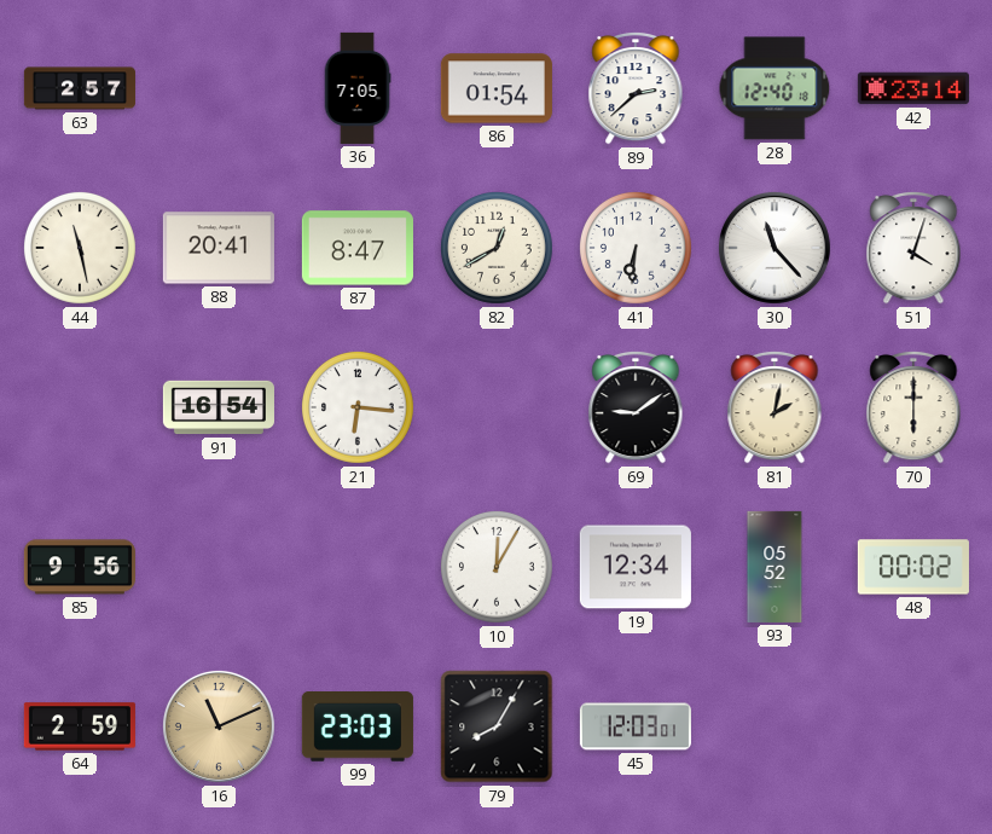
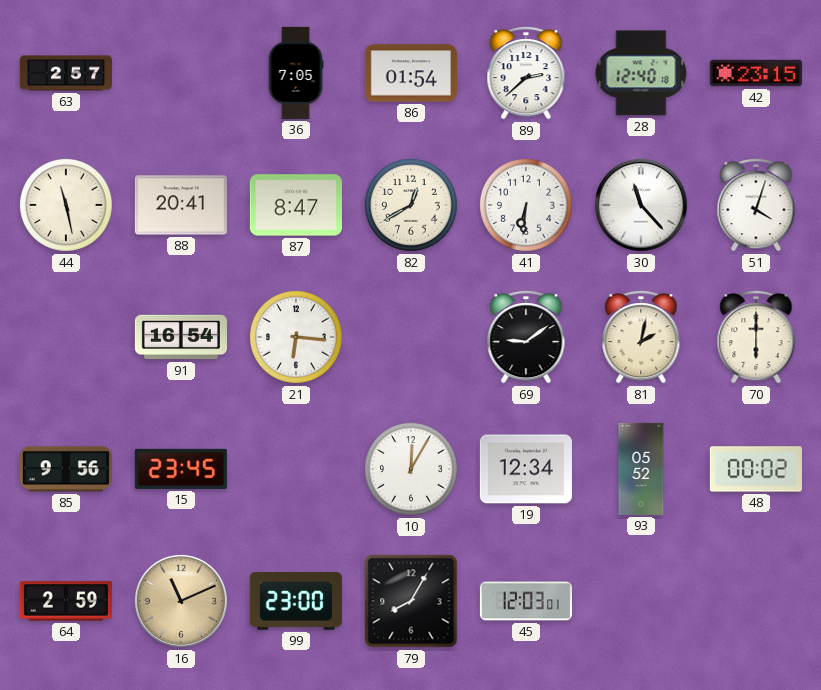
42: 23:14 -> 23:15
15: none -> 23:45
99: 23:03 -> 23:00
